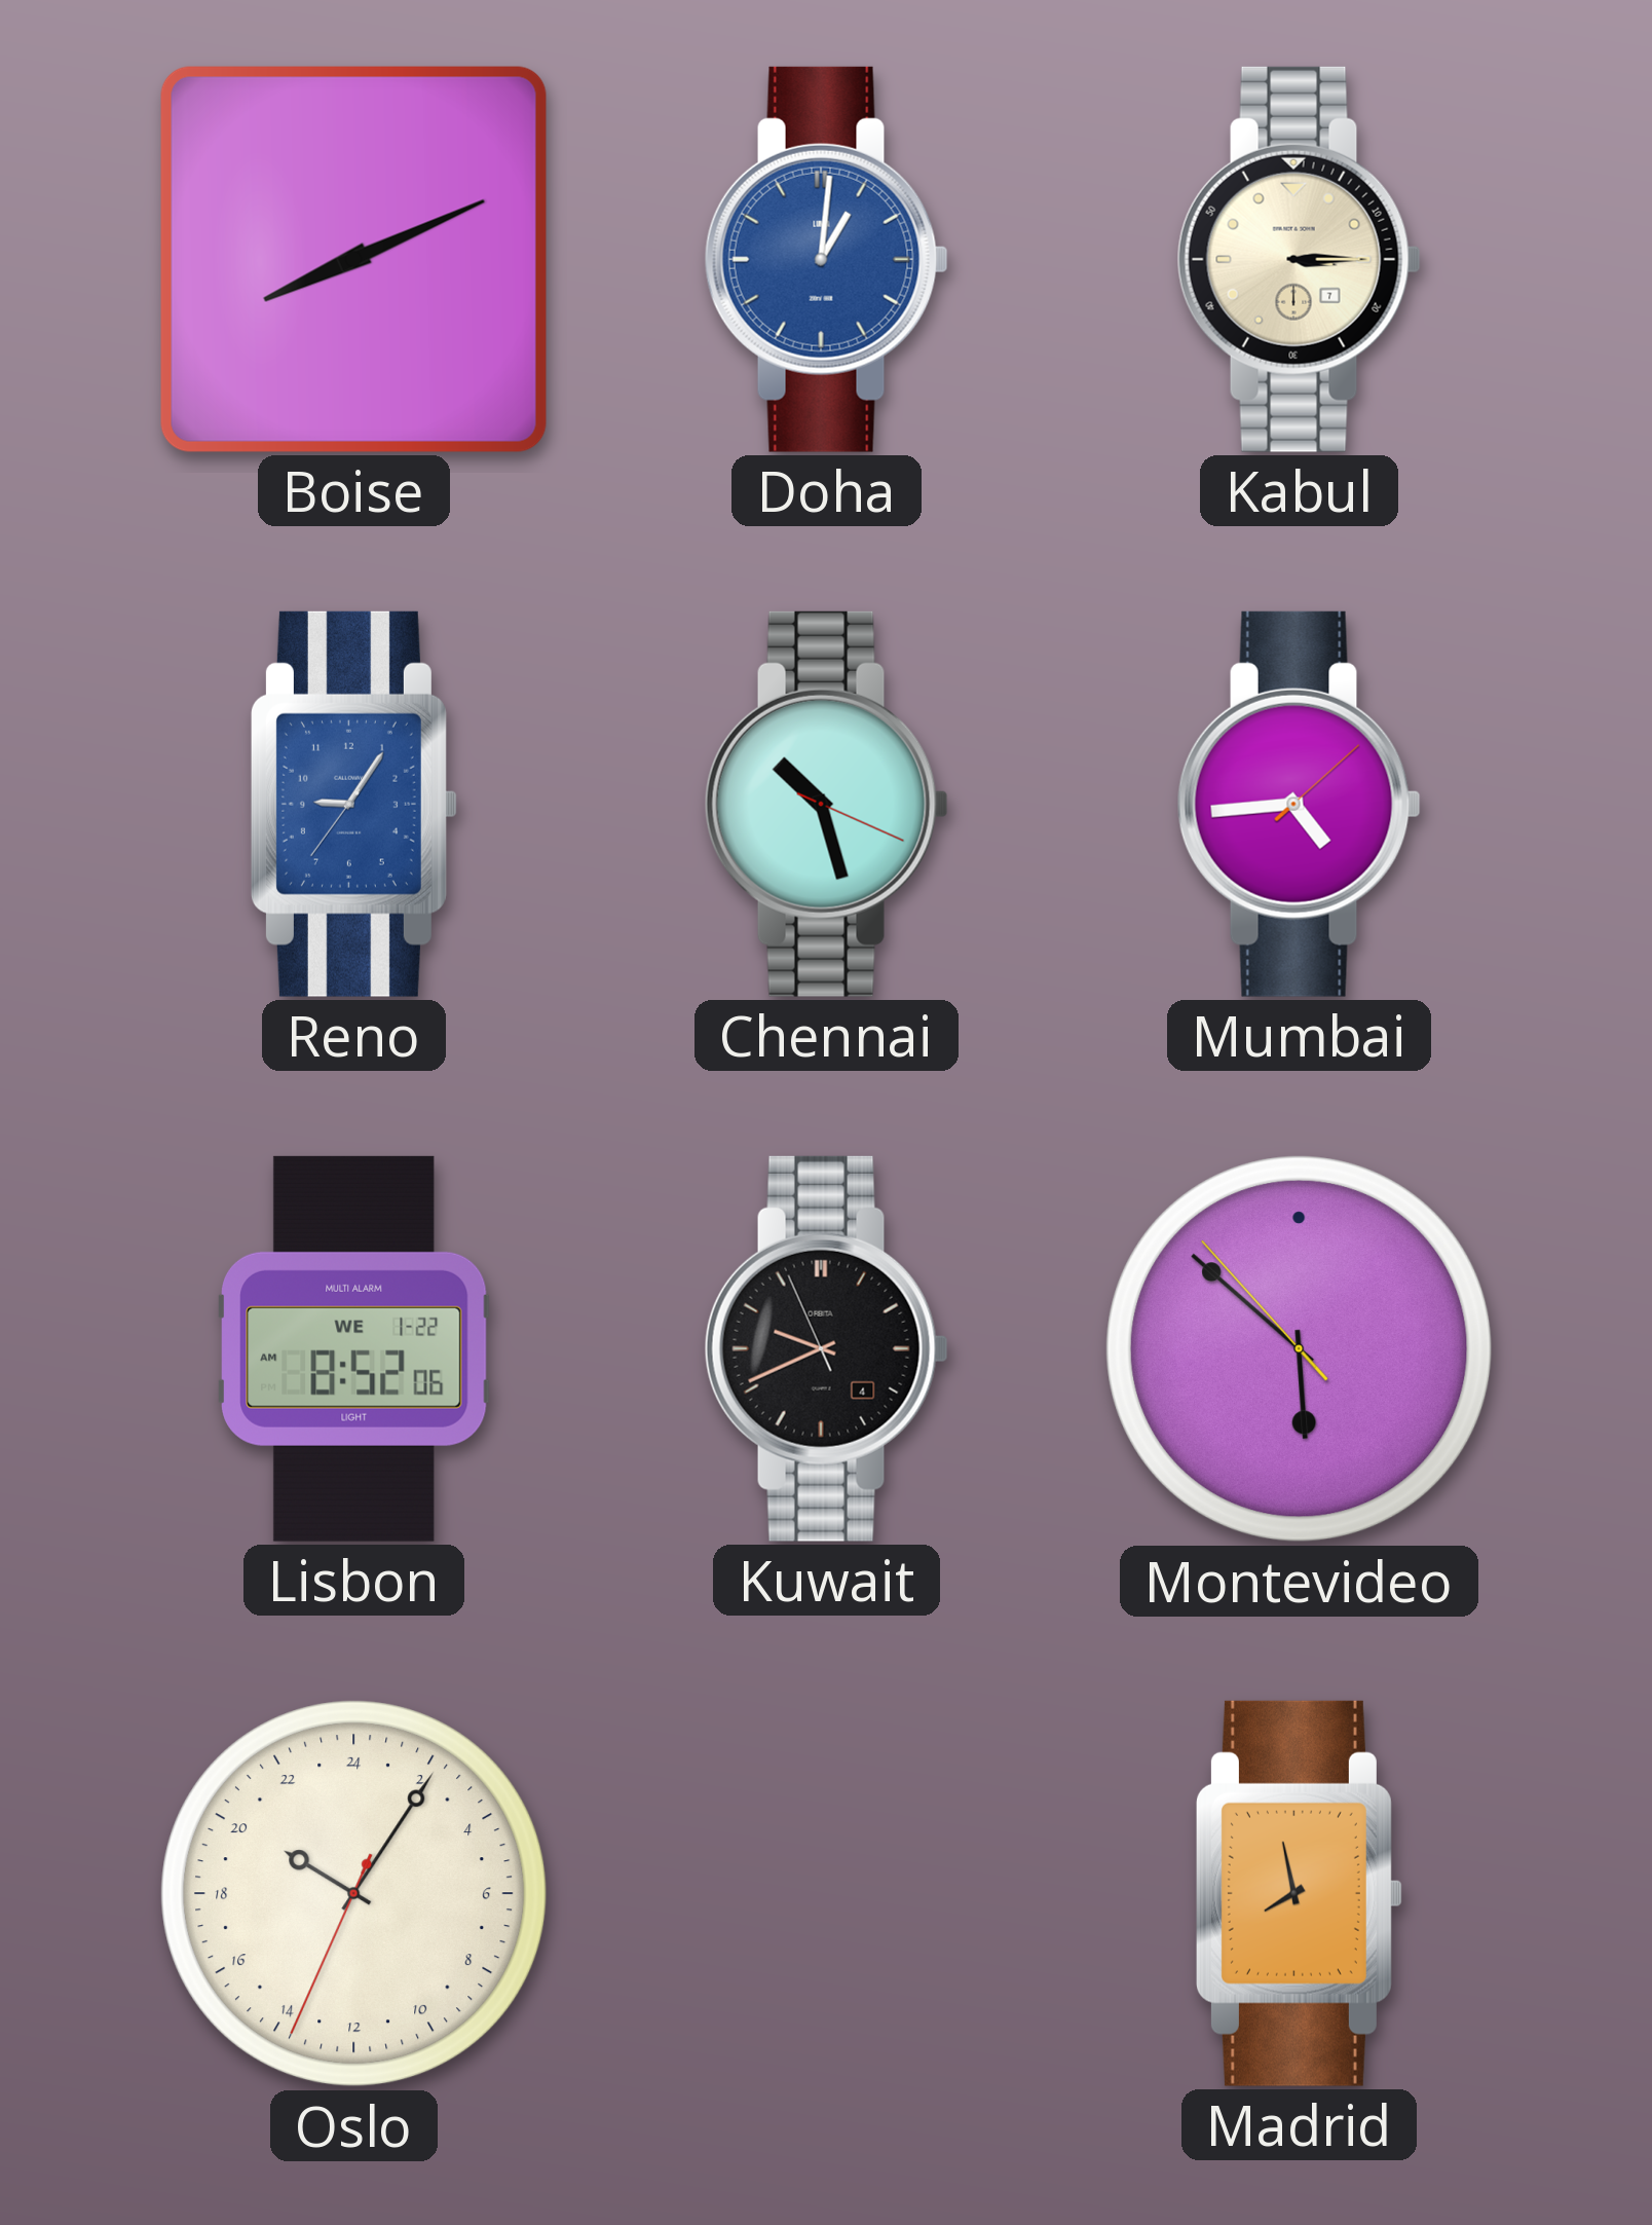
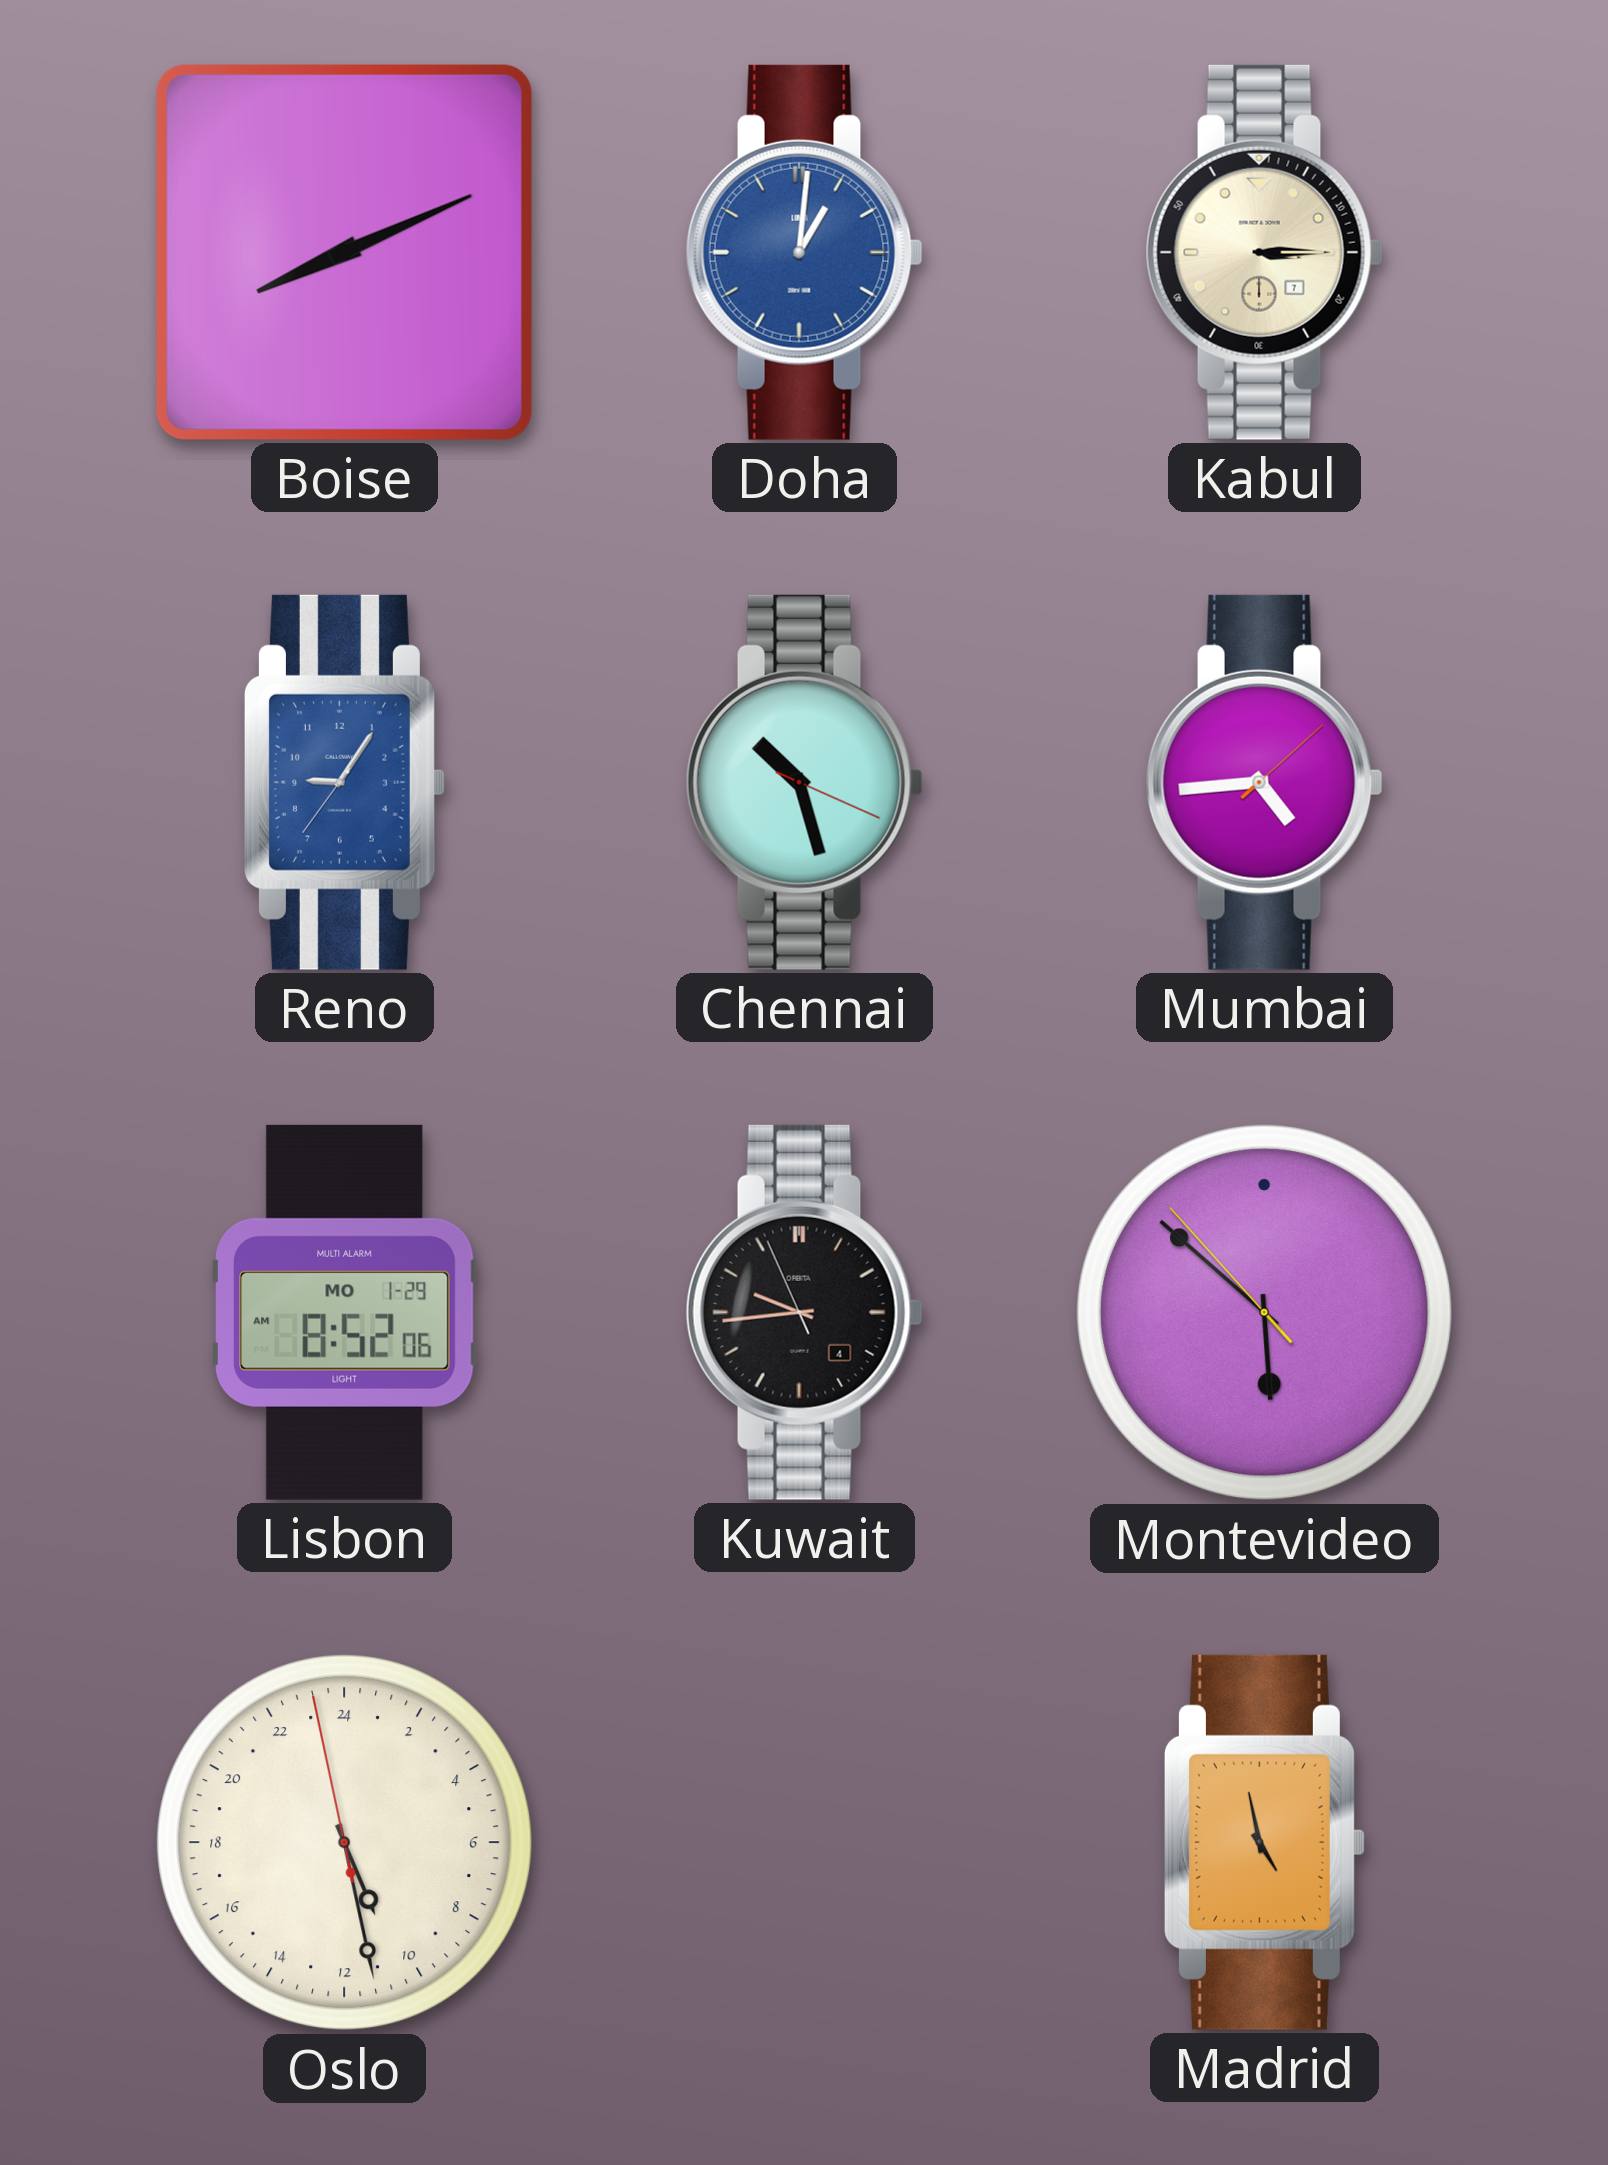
Lisbon date: WE 1-22 -> MO 1-29
Kuwait: 9:40 -> 9:43
Oslo: 20:05 -> 10:27
Madrid: 7:58 -> 4:58
